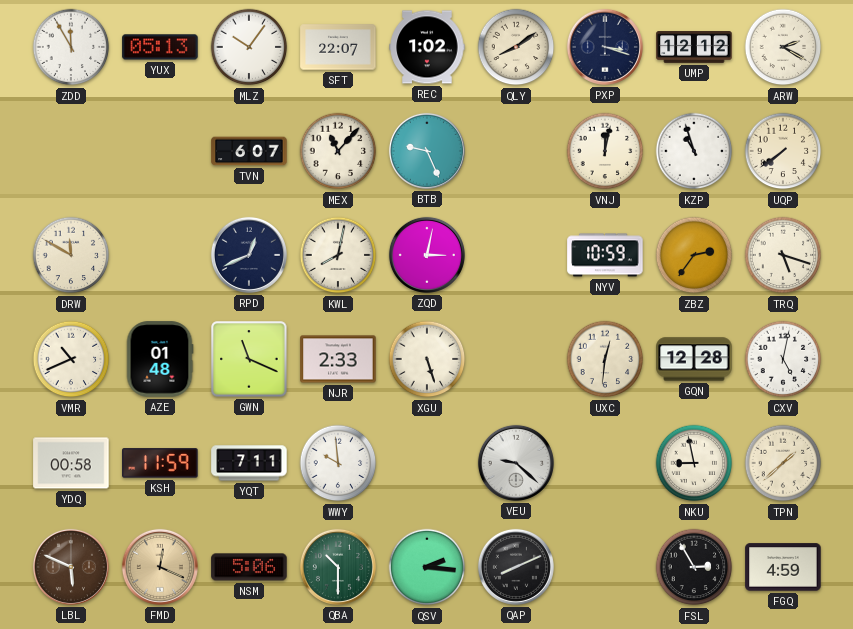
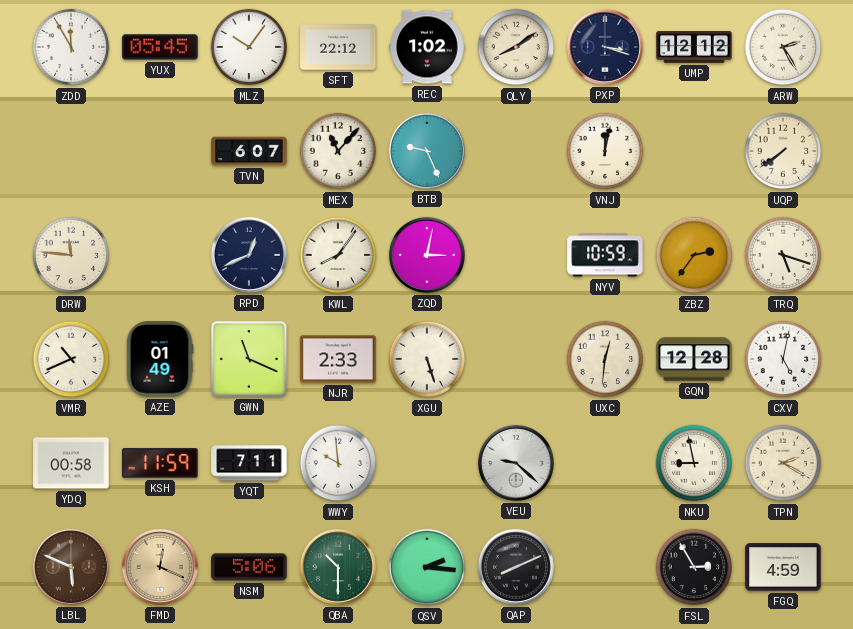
YUX: 05:13 -> 05:45
SFT: 22:07 -> 22:12
ARW: 2:20 -> 2:25
KZP: 10:57 -> none
DRW: 11:50 -> 11:46
KWL: 8:02 -> 8:06
AZE: 01:48 -> 01:49
TPN: 1:38 -> 2:20
